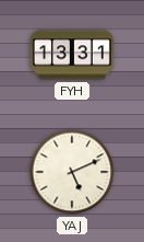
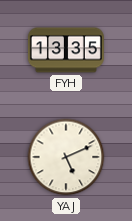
FYH: 13:31 -> 13:35
